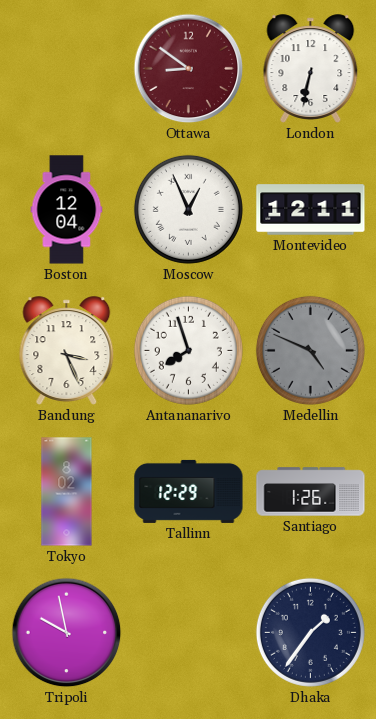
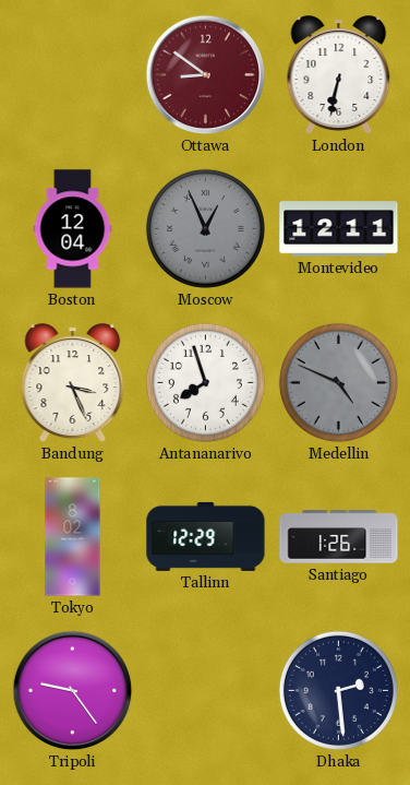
Moscow dial: white -> grey
Tripoli: 9:58 -> 9:24
Dhaka: 1:36 -> 2:29
